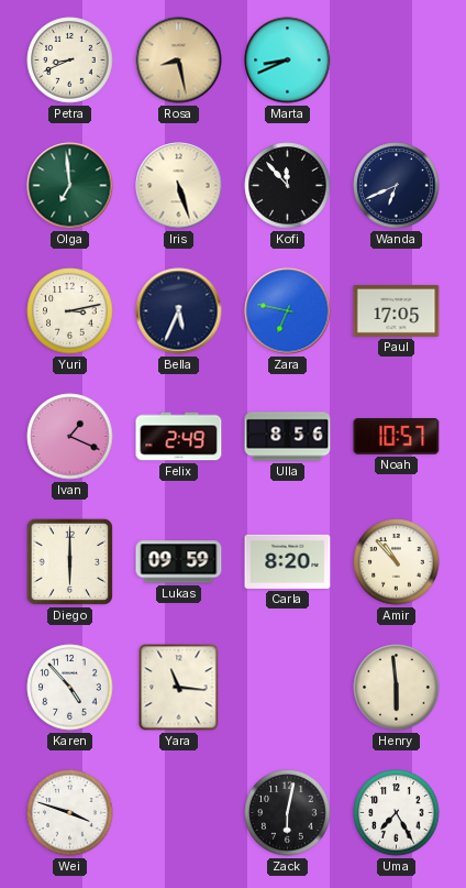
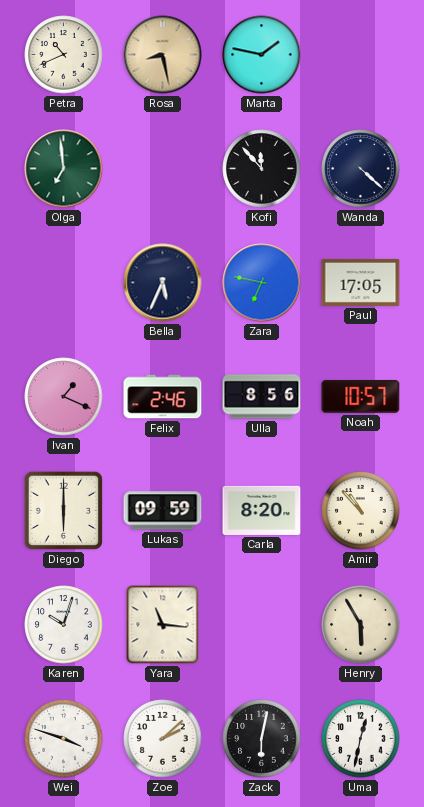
Petra: 8:41 -> 10:41
Marta: 8:41 -> 1:47
Iris: 5:27 -> none
Wanda: 6:41 -> 4:22
Yuri: 3:13 -> none
Felix: 2:49 -> 2:46
Karen: 4:53 -> 10:03
Henry: 5:59 -> 5:55
Zoe: none -> 2:08
Uma: 7:25 -> 12:32
